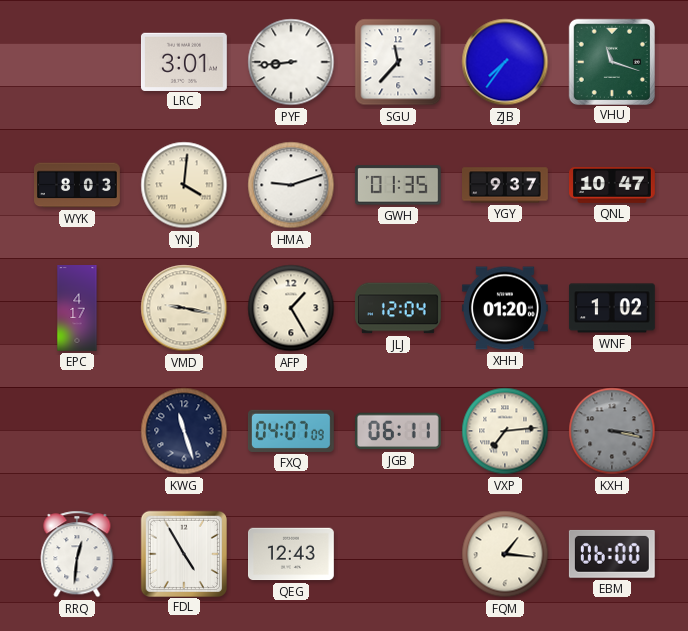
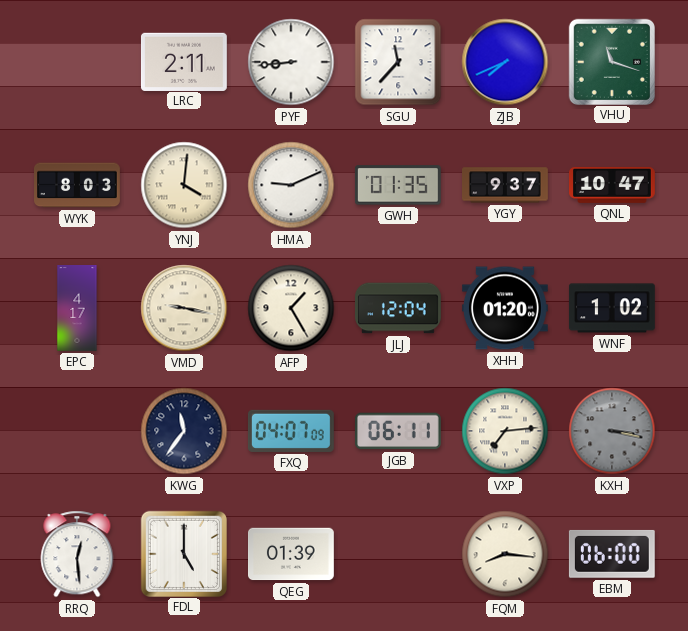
LRC: 3:01 -> 2:11
ZJB: 7:36 -> 7:41
HMA: 9:12 -> 9:11
KWG: 11:27 -> 11:36
RRQ: 12:31 -> 12:29
FDL: 4:55 -> 5:00
QEG: 12:43 -> 01:39
FQM: 1:16 -> 8:16
